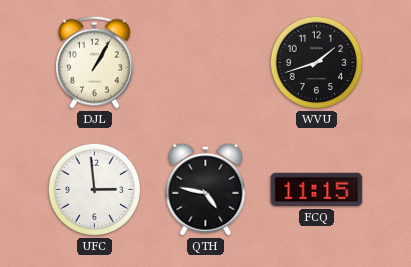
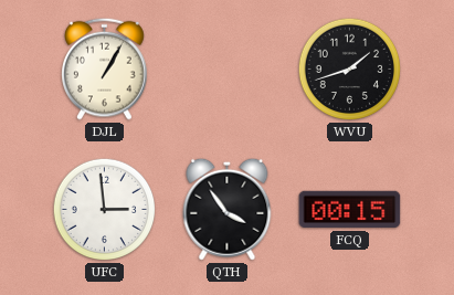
QTH: 4:47 -> 3:54
FCQ: 11:15 -> 00:15
